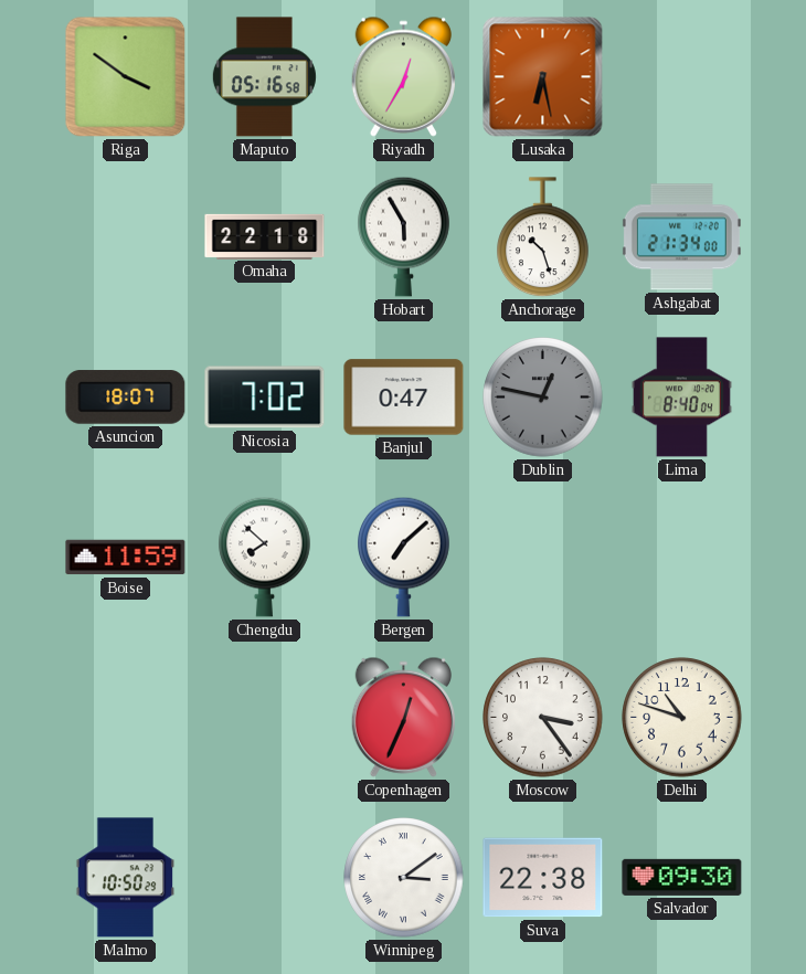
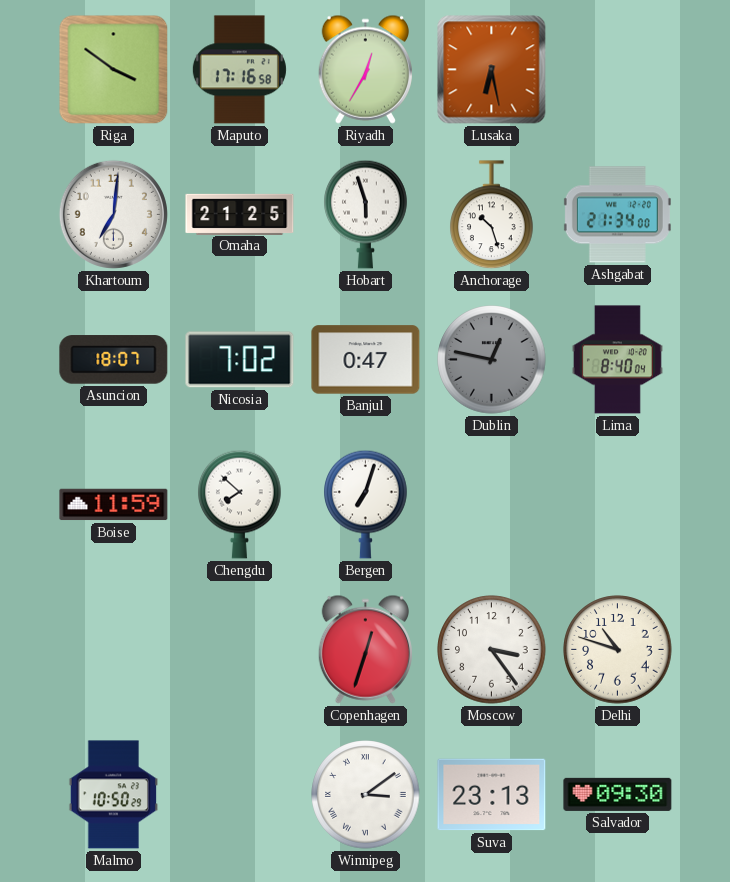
Maputo: 05:16 -> 17:16
Khartoum: none -> 7:01
Omaha: 22:18 -> 21:25
Hobart: 5:55 -> 5:57
Bergen: 7:08 -> 7:03
Copenhagen: 12:34 -> 12:33
Suva: 22:38 -> 23:13
